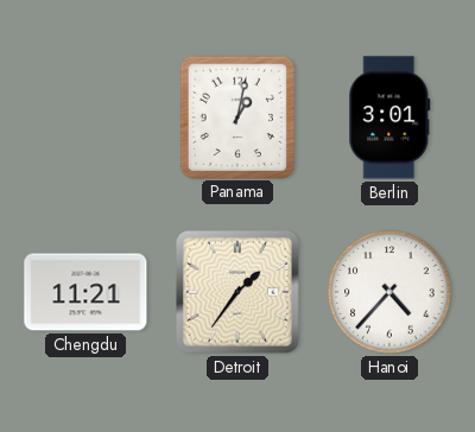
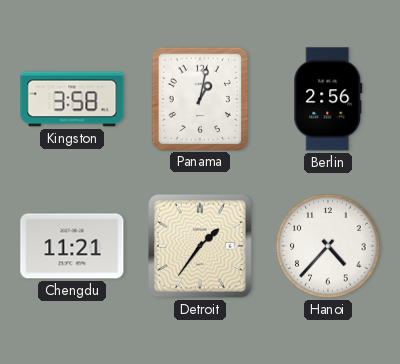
Kingston: none -> 3:58
Berlin: 3:01 -> 2:56
